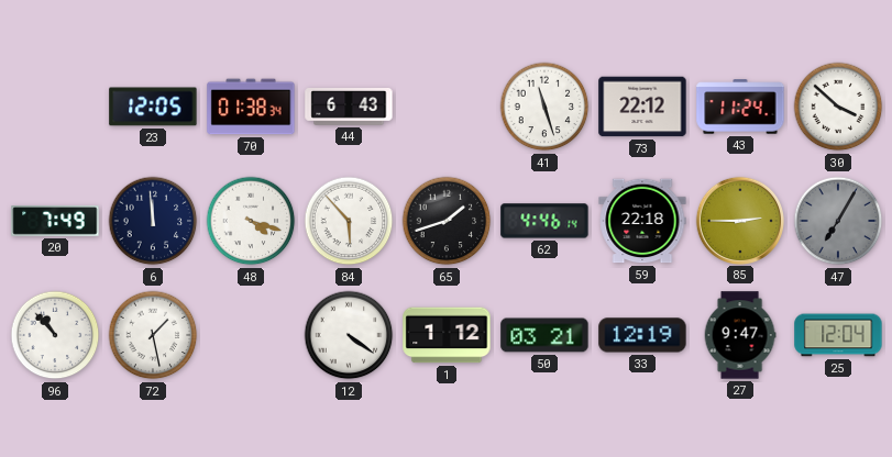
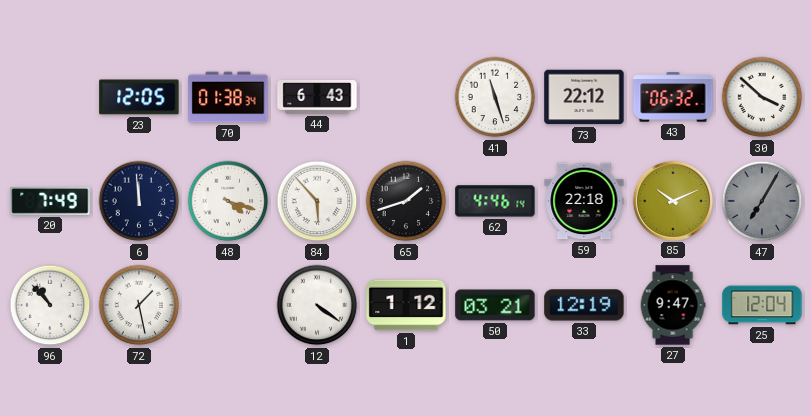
43: 11:24 -> 06:32
85: 2:45 -> 10:11
